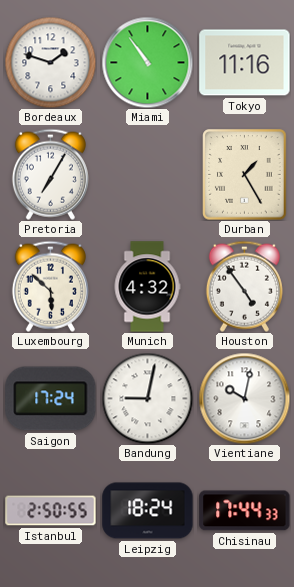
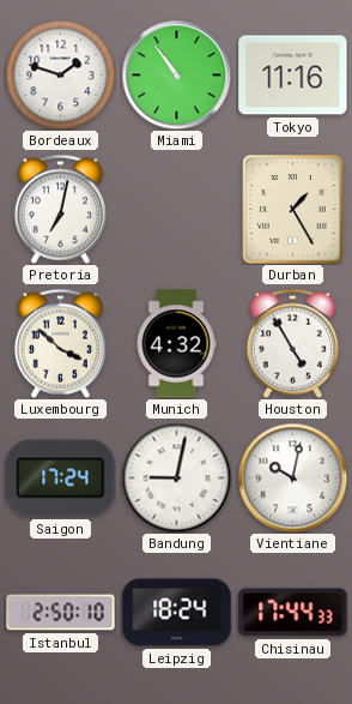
Pretoria: 7:05 -> 7:02
Luxembourg: 5:52 -> 3:52
Houston: 4:54 -> 4:55
Istanbul: 2:50:55 -> 2:50:10
